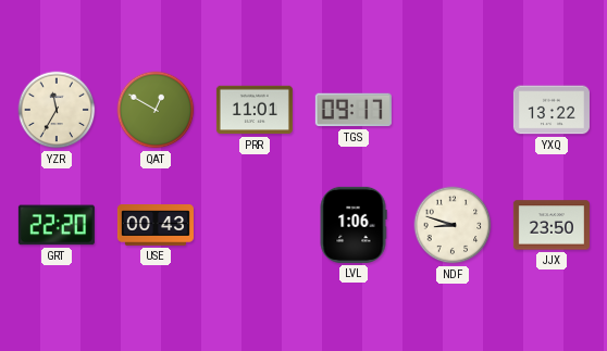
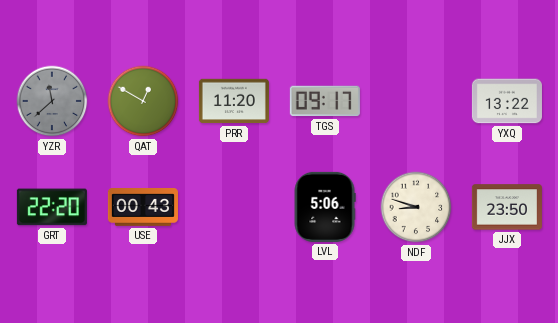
YZR: 11:35 -> 11:38
YZR dial: cream -> grey
PRR: 11:01 -> 11:20
LVL: 1:06 -> 5:06
